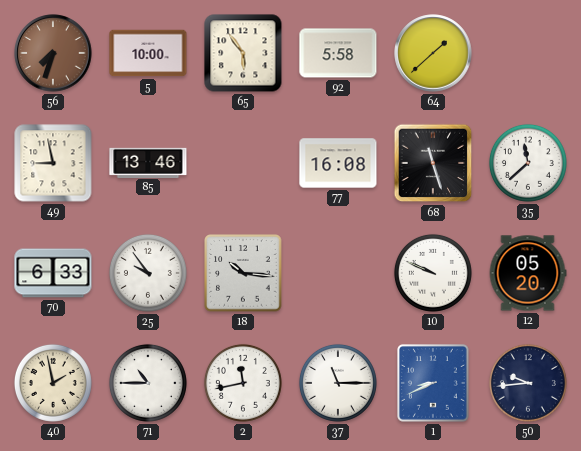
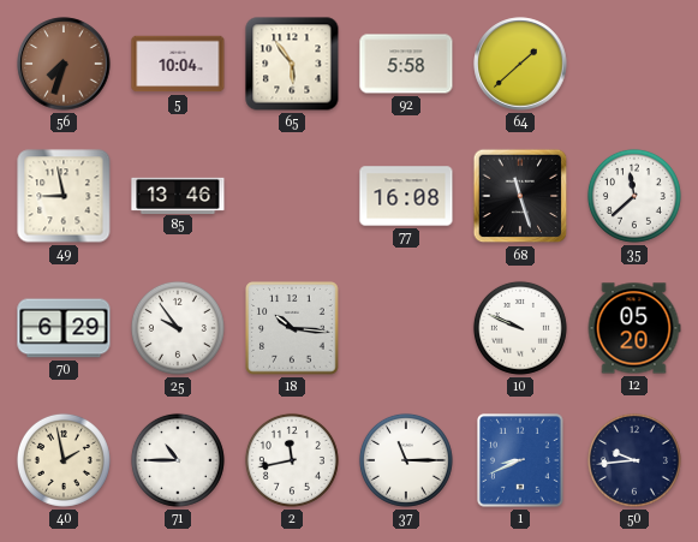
5: 10:00 -> 10:04
70: 6:33 -> 6:29
